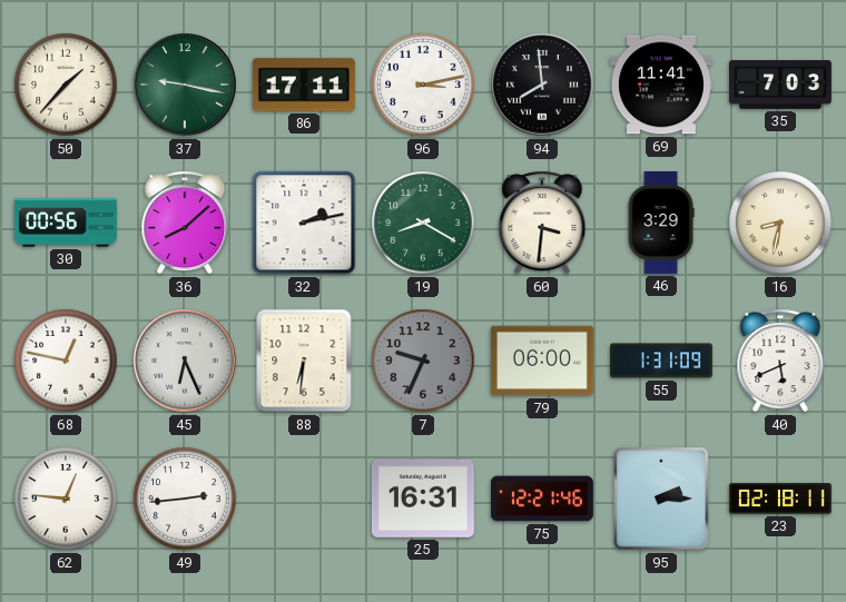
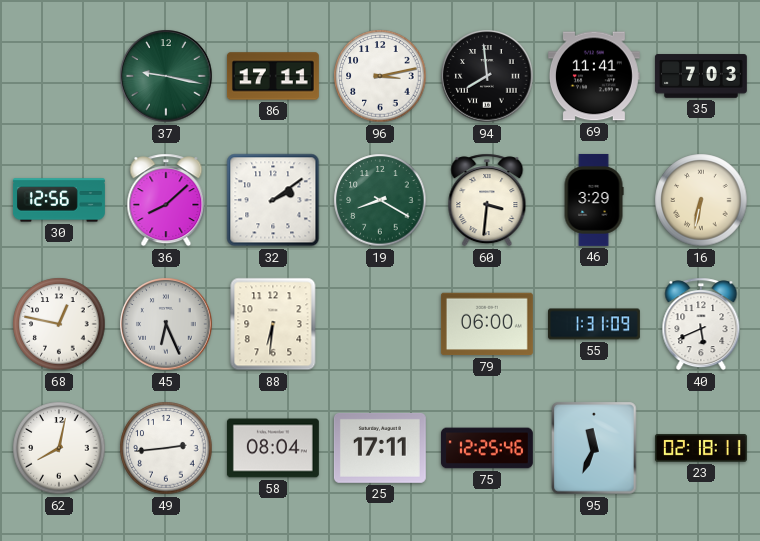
50: 1:37 -> none
30: 00:56 -> 12:56
32: 2:13 -> 2:09
16: 8:32 -> 6:32
7: 9:34 -> none
62: 12:46 -> 8:02
58: none -> 08:04
25: 16:31 -> 17:11
75: 12:21 -> 12:25
95: 2:15 -> 11:34
